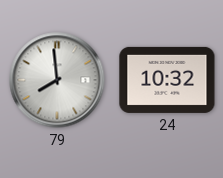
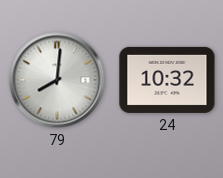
79: 7:59 -> 8:01
